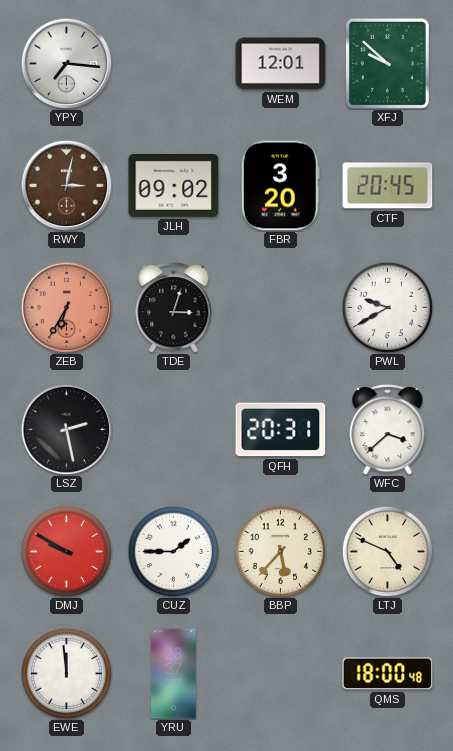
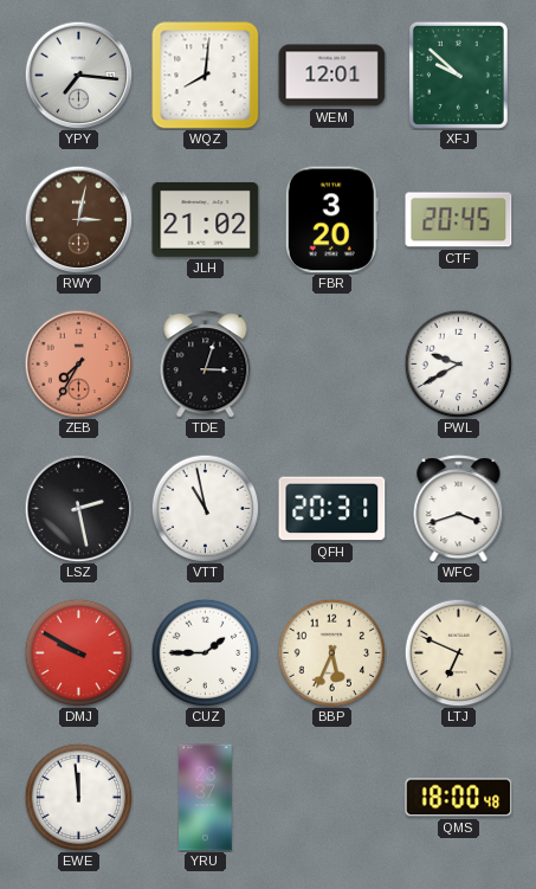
WQZ: none -> 8:01
JLH: 09:02 -> 21:02
ZEB: 6:35 -> 7:35
VTT: none -> 10:58
WFC: 3:38 -> 3:42
BBP: 5:37 -> 5:34
LTJ: 4:49 -> 6:49
